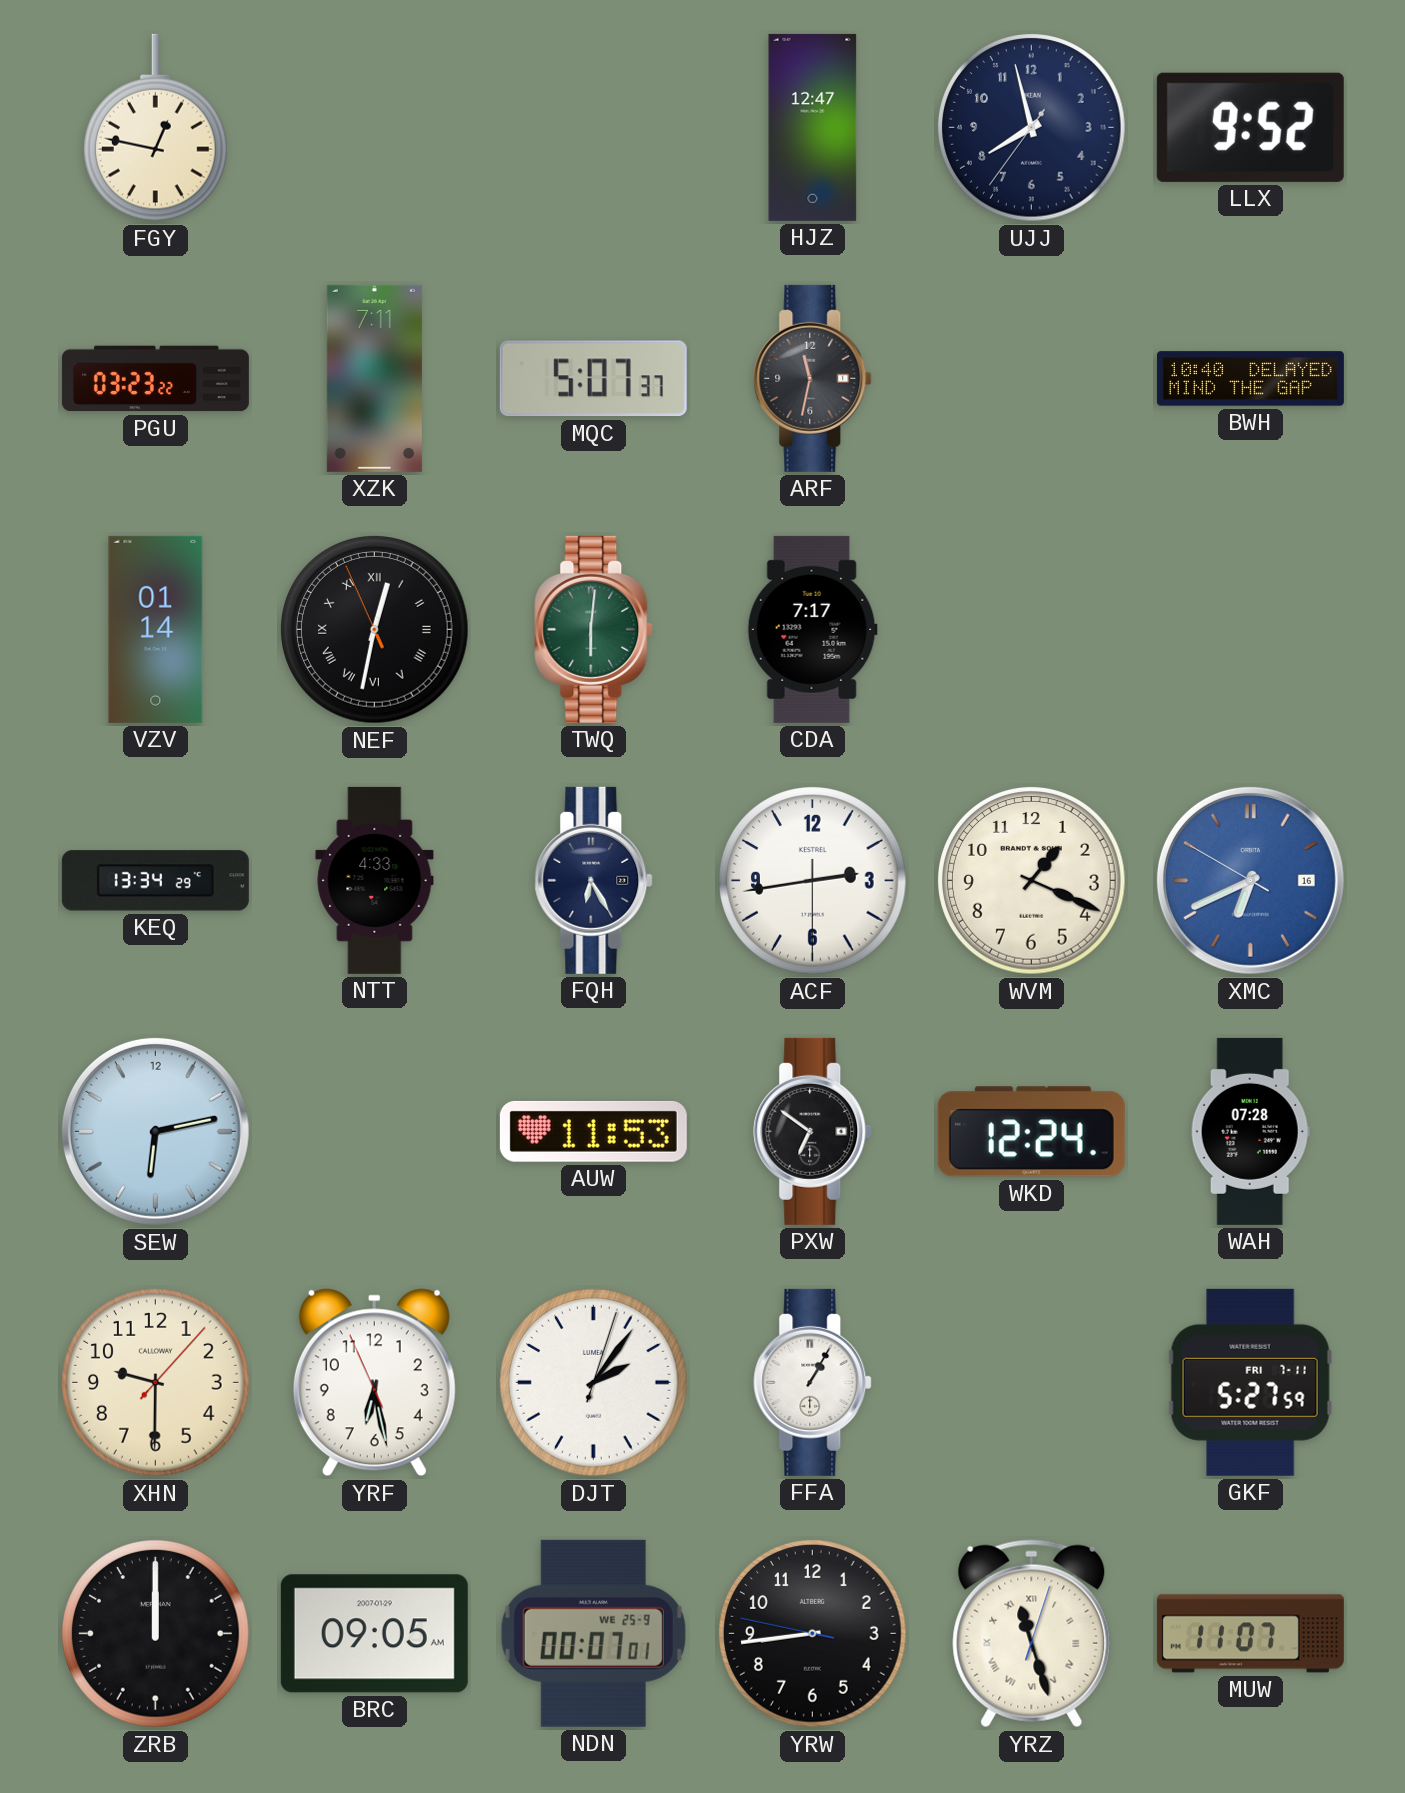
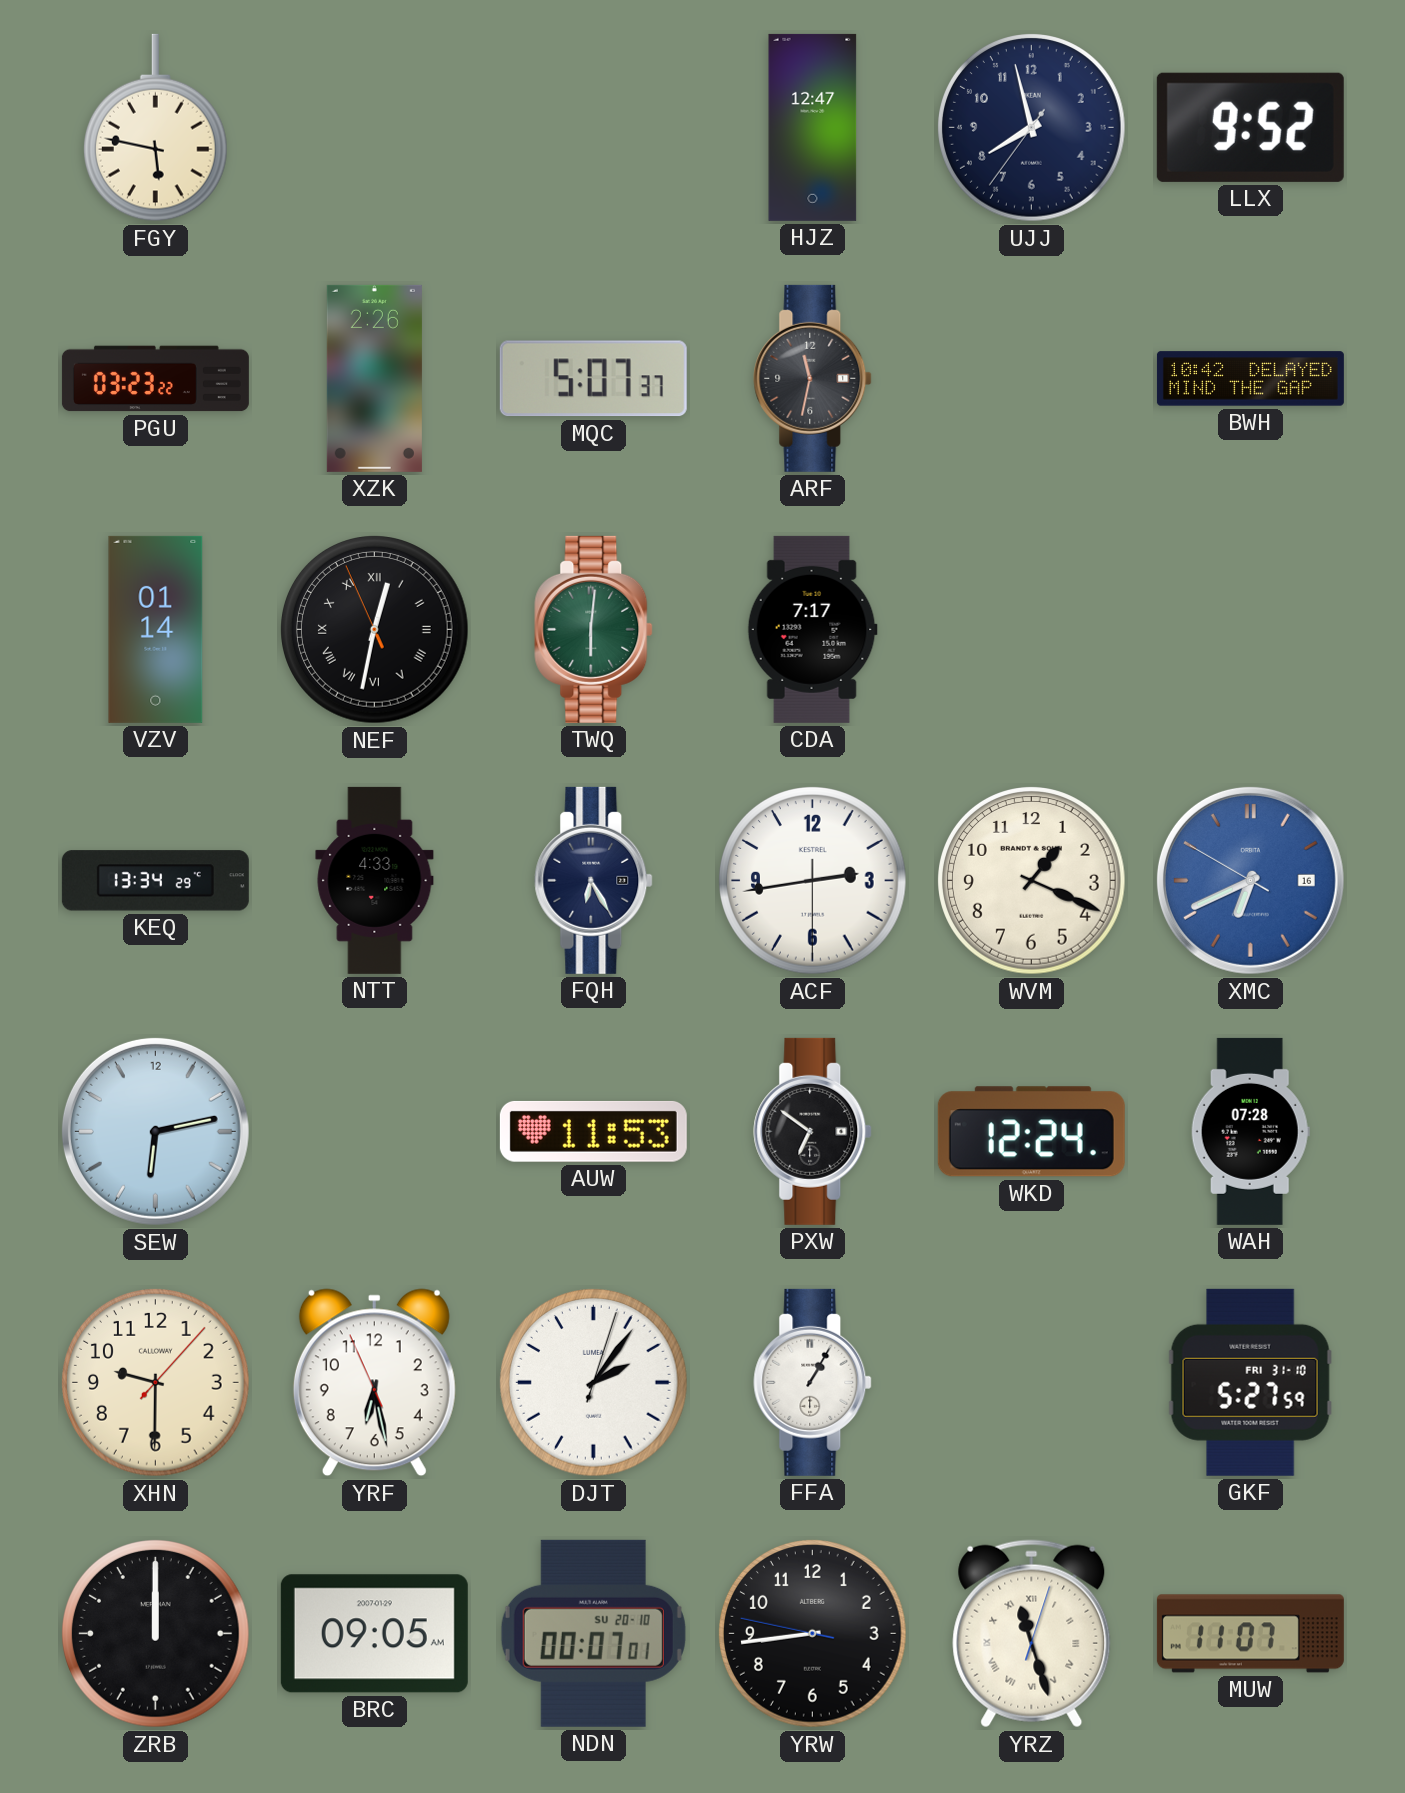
FGY: 12:47 -> 5:47
XZK: 7:11 -> 2:26
BWH: 10:40 -> 10:42
GKF date: FRI 7-11 -> FRI 31-10
NDN date: WE 25-9 -> SU 20-10
